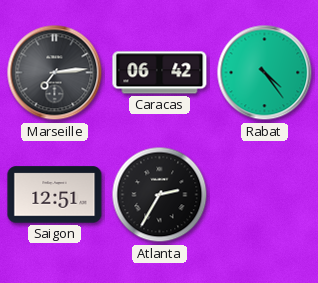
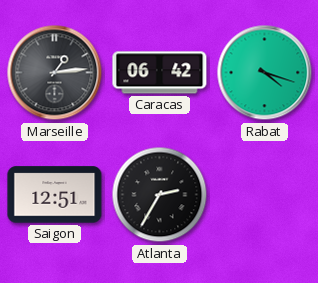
Marseille: 7:14 -> 1:14
Rabat: 4:24 -> 4:18
